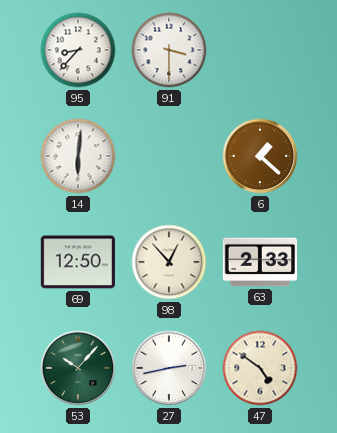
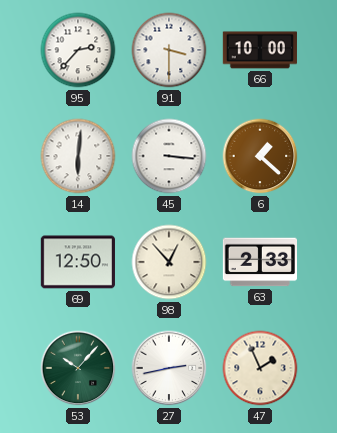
95: 8:37 -> 2:37
66: none -> 10:00
45: none -> 3:16
47: 4:51 -> 1:56
